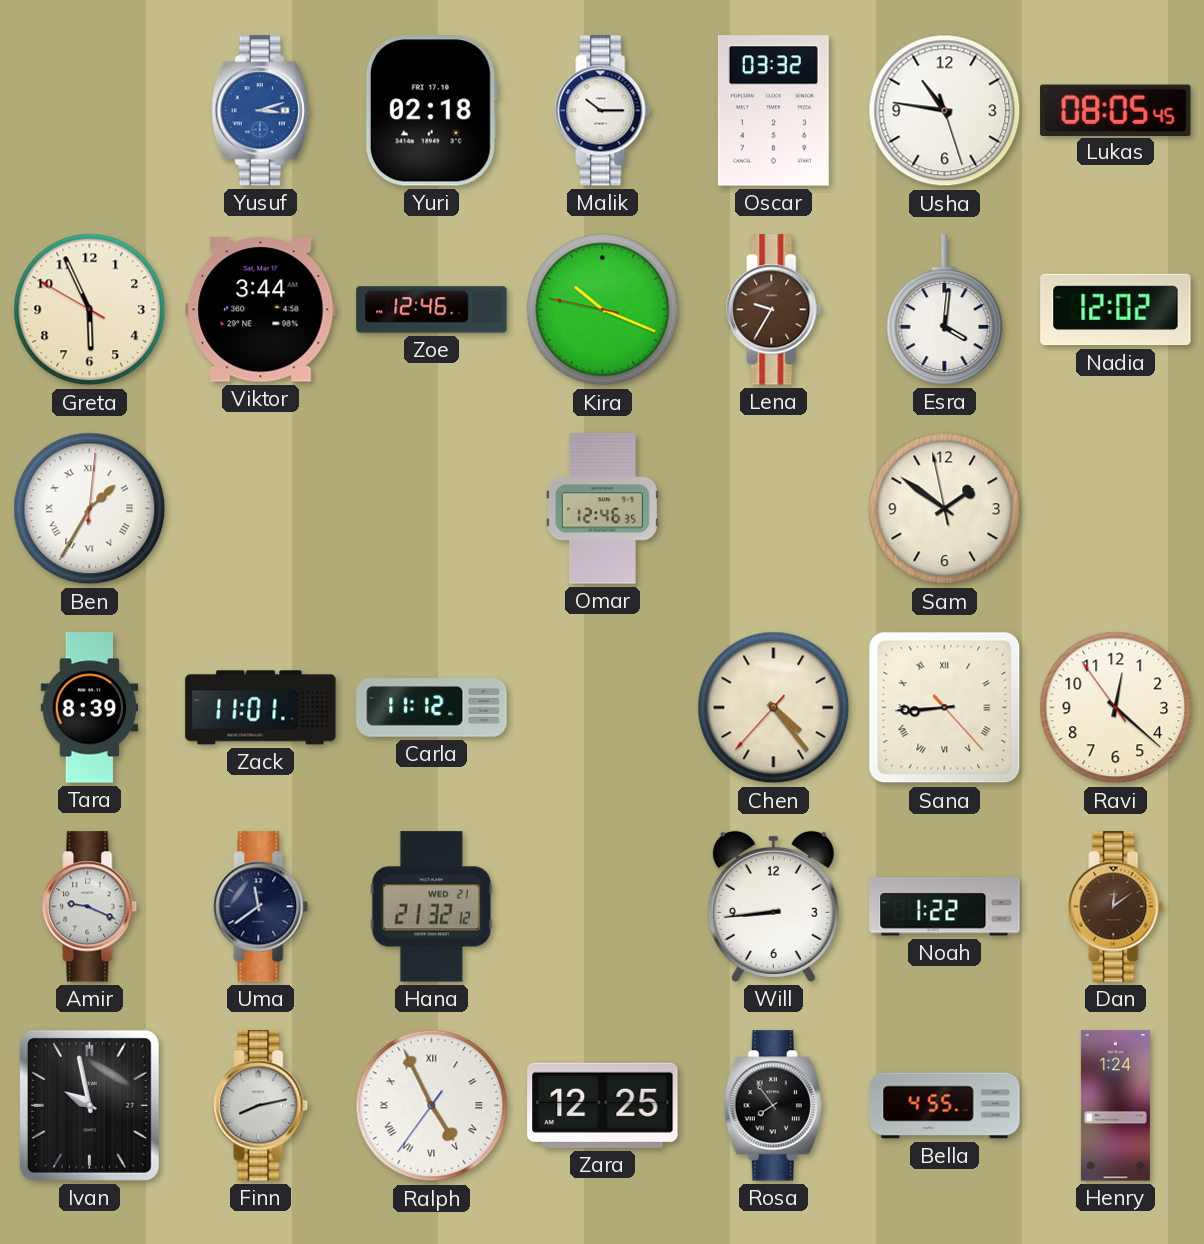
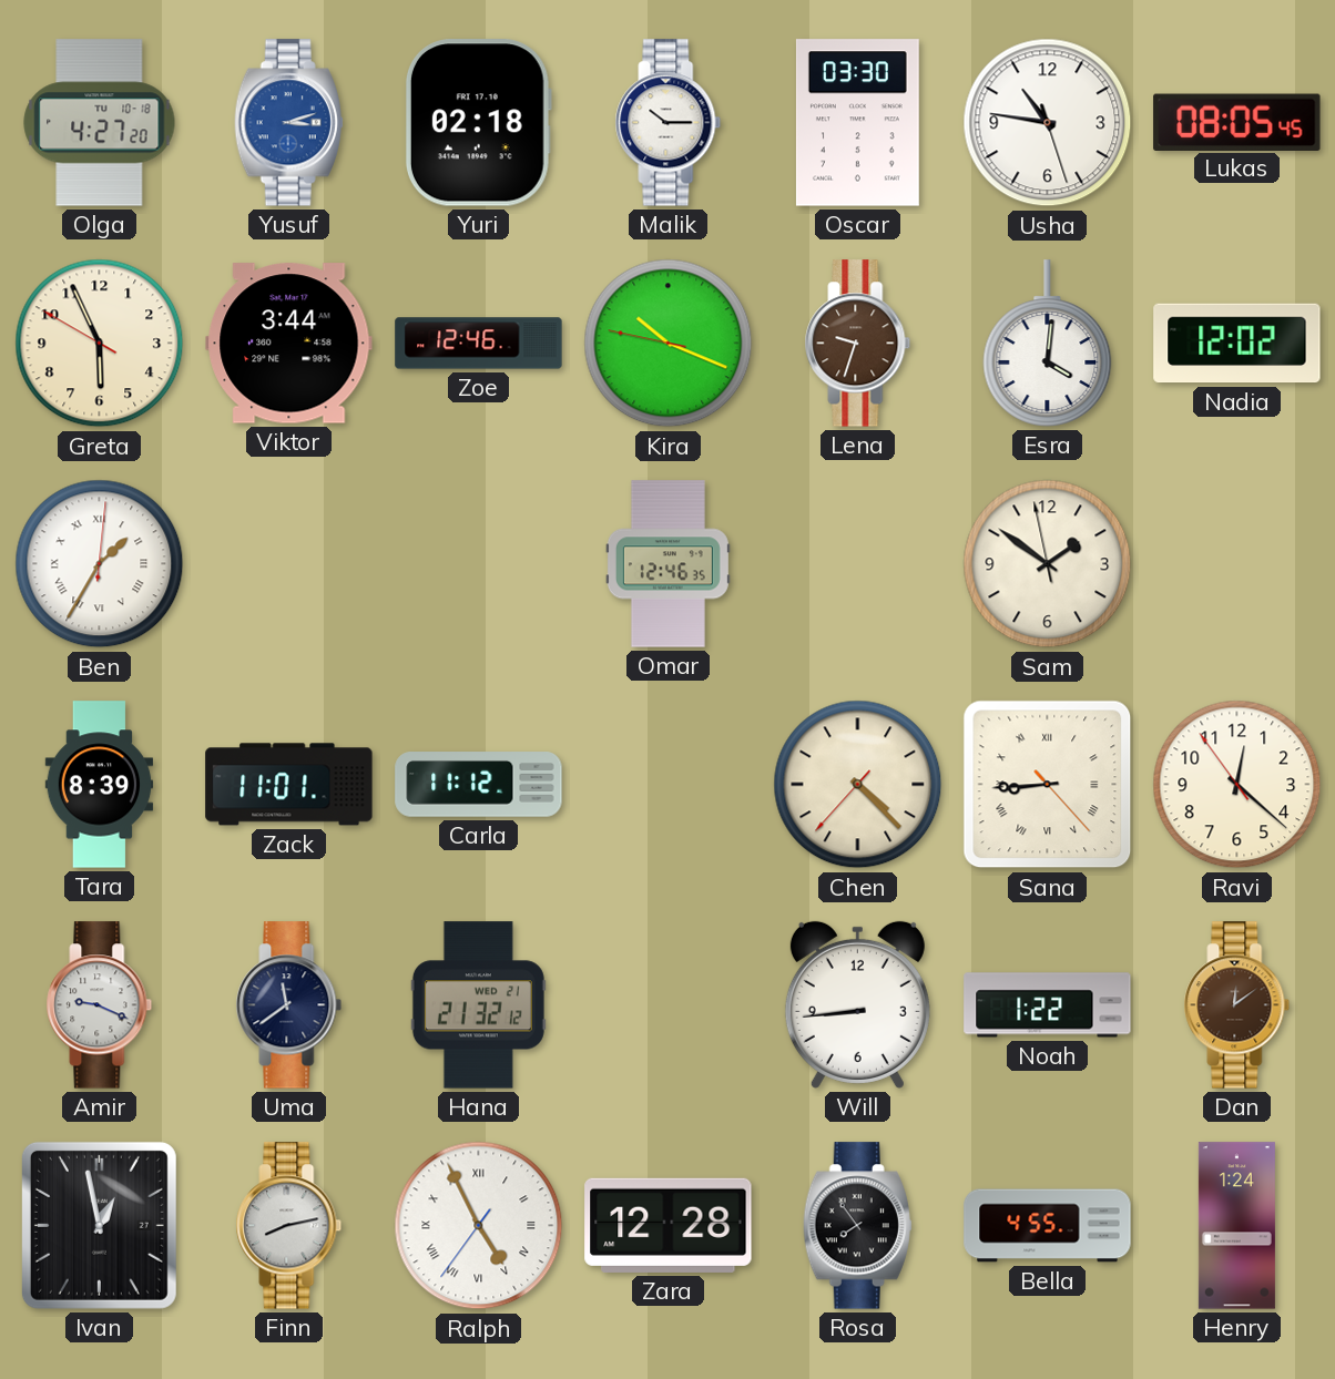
Olga: none -> 4:27
Oscar: 03:32 -> 03:30
Lena: 9:35 -> 9:33
Chen: 4:23 -> 4:22
Ivan: 9:58 -> 12:58
Zara: 12:25 -> 12:28
